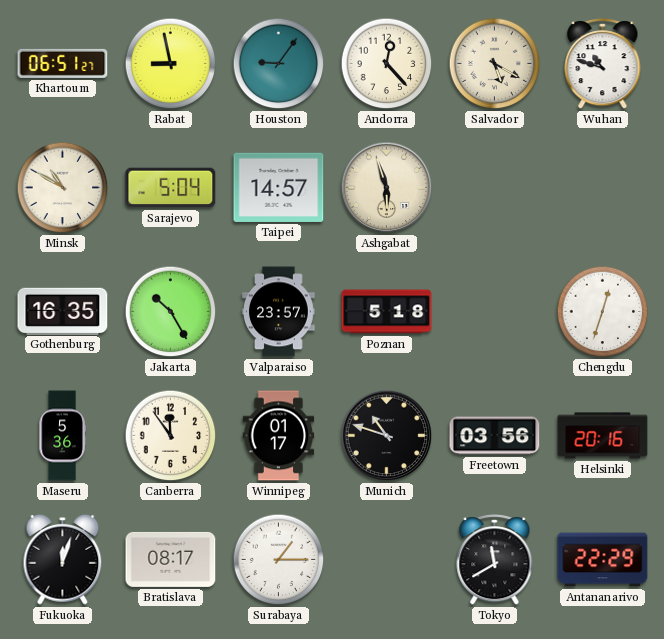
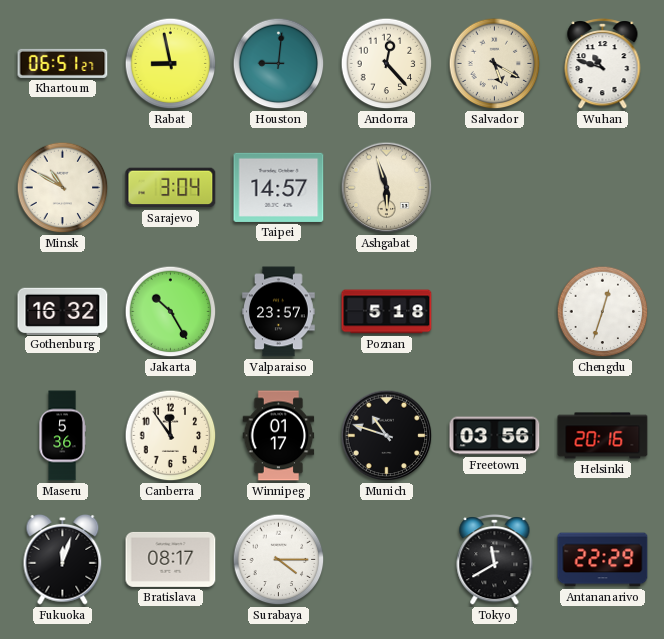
Houston: 9:06 -> 9:01
Sarajevo: 5:04 -> 3:04
Gothenburg: 16:35 -> 16:32
Surabaya: 1:15 -> 4:15
